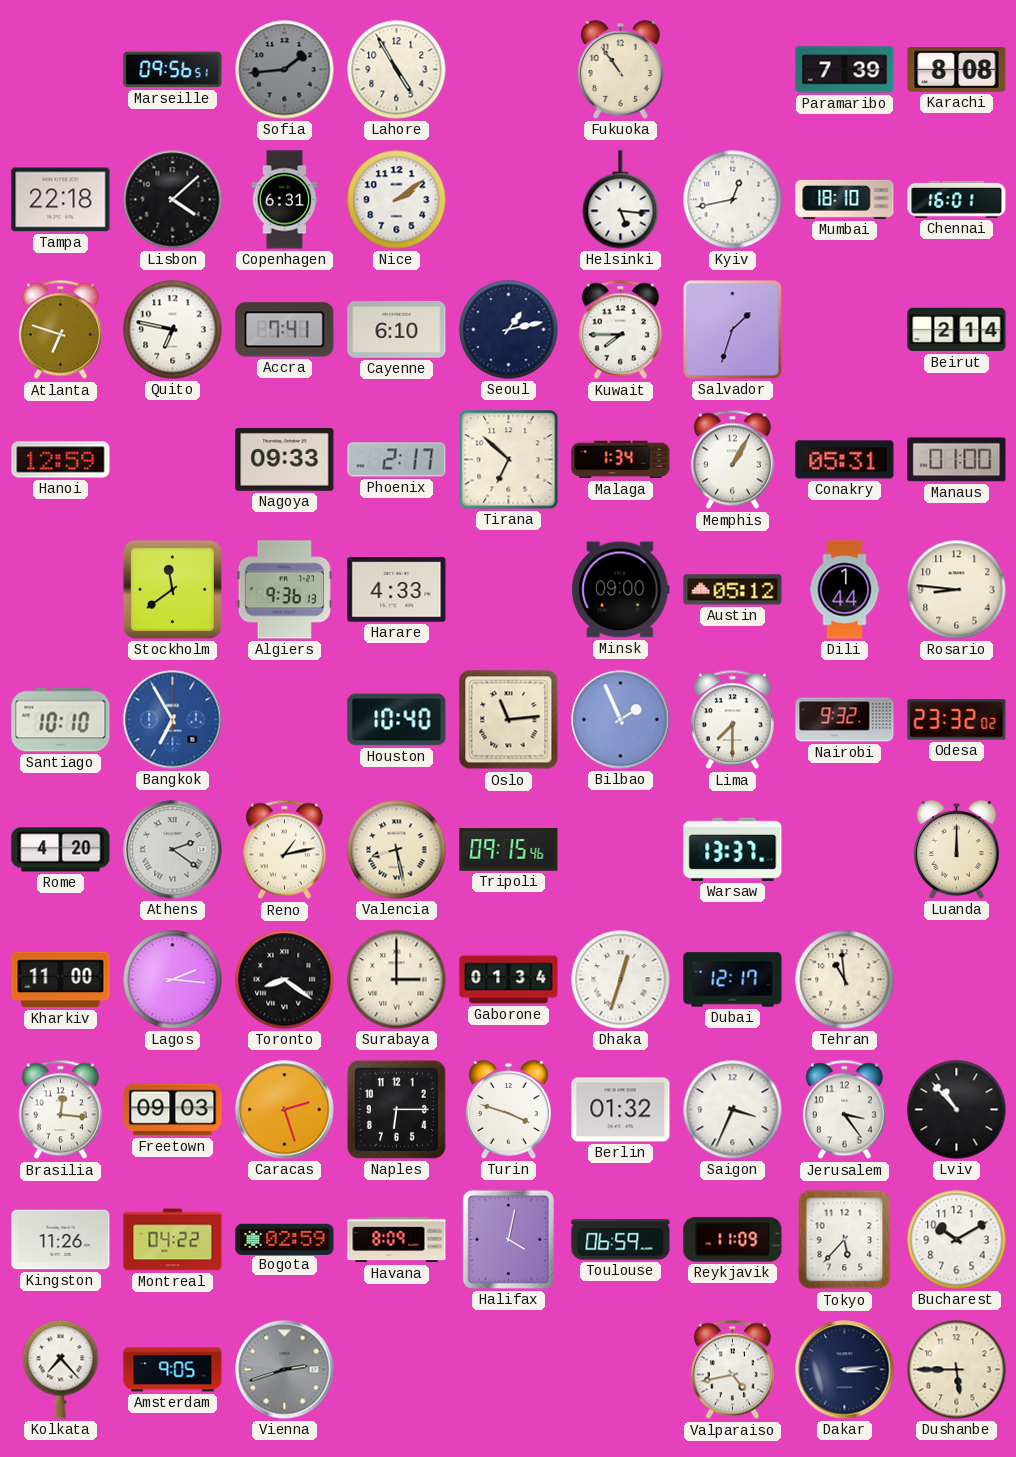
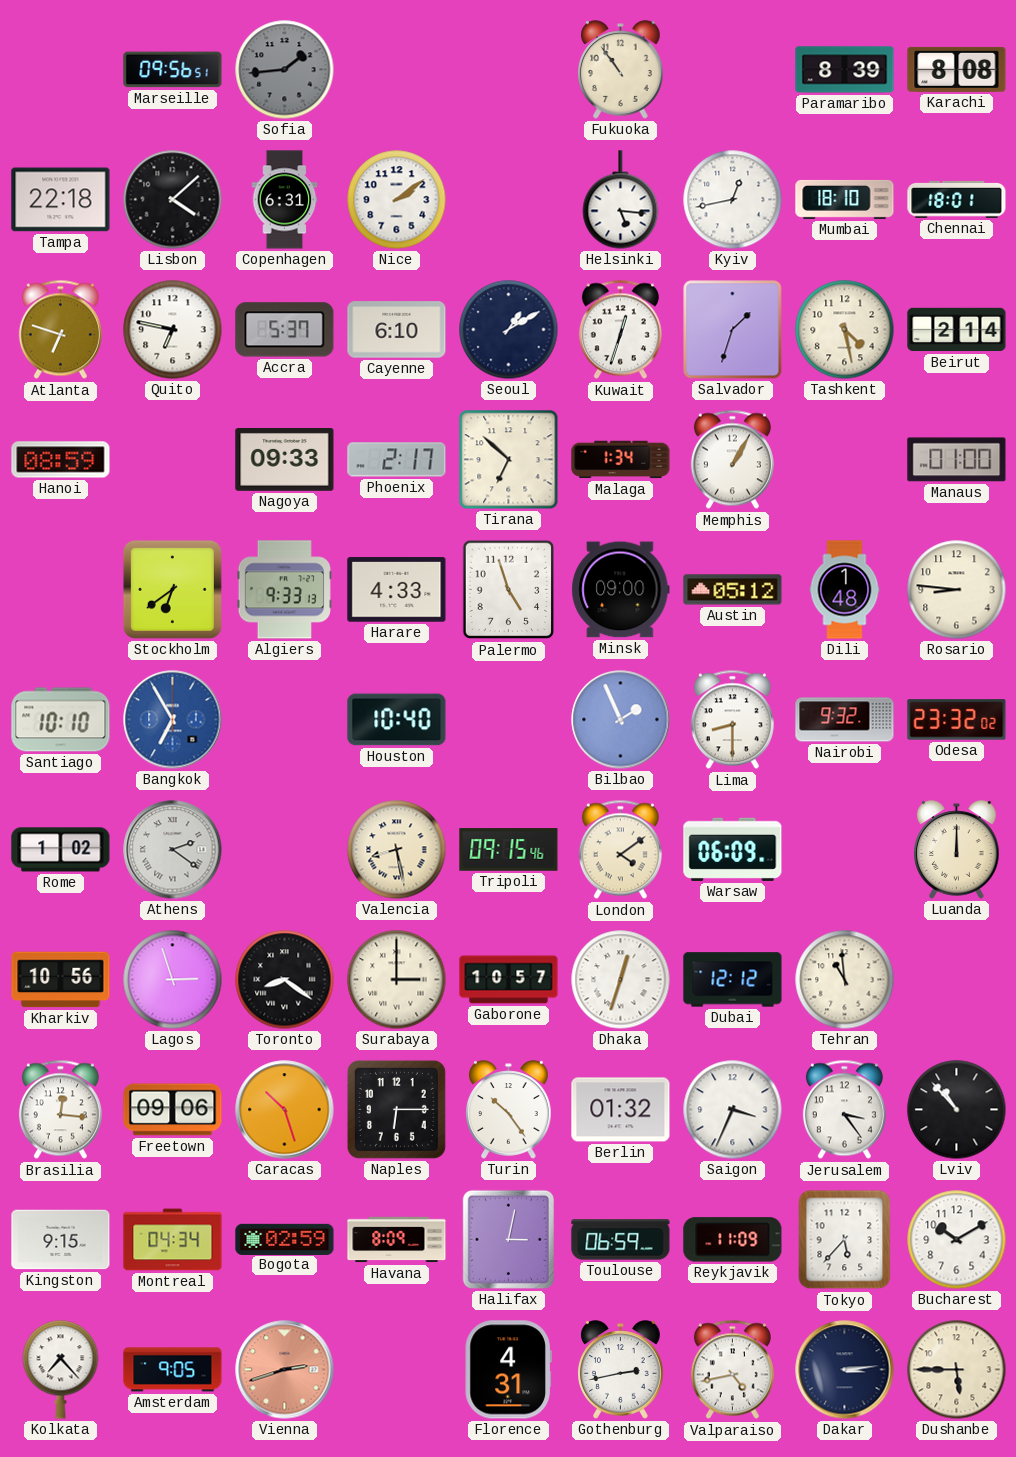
Lahore: 4:55 -> none
Paramaribo: 7:39 -> 8:39
Chennai: 16:01 -> 18:01
Accra: 7:41 -> 5:37
Seoul: 1:13 -> 1:10
Kuwait: 7:45 -> 12:33
Tashkent: none -> 4:28
Hanoi: 12:59 -> 08:59
Conakry: 05:31 -> none
Stockholm: 11:39 -> 6:39
Algiers: 9:36 -> 9:33
Palermo: none -> 4:57
Dili: 1:44 -> 1:48
Oslo: 11:14 -> none
Lima: 7:30 -> 8:30
Rome: 4:20 -> 1:02
Reno: 1:13 -> none
London: none -> 4:09
Warsaw: 13:37 -> 06:09
Kharkiv: 11:00 -> 10:56
Lagos: 2:16 -> 2:57
Gaborone: 01:34 -> 10:57
Dubai: 12:17 -> 12:12
Freetown: 09:03 -> 09:06
Caracas: 2:27 -> 10:27
Turin: 3:48 -> 10:24
Kingston: 11:26 -> 9:15
Montreal: 04:22 -> 04:34
Halifax: 4:02 -> 3:02
Vienna dial: grey -> salmon
Florence: none -> 4:31
Gothenburg: none -> 2:43
